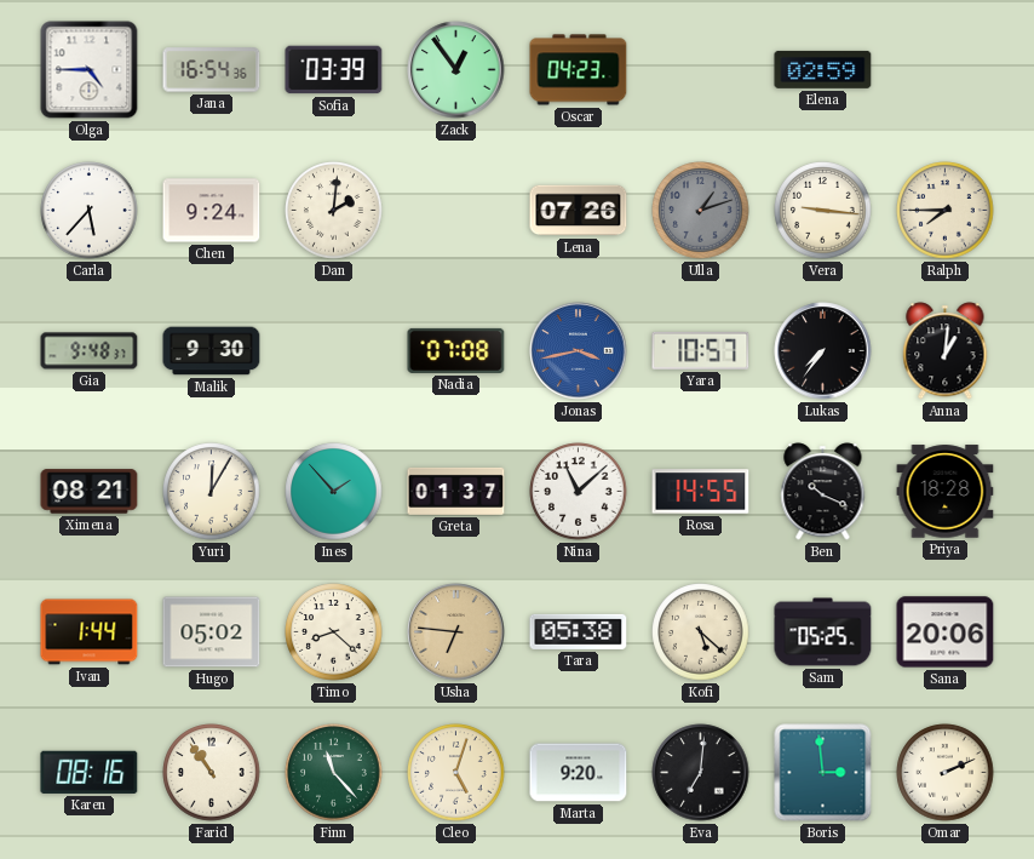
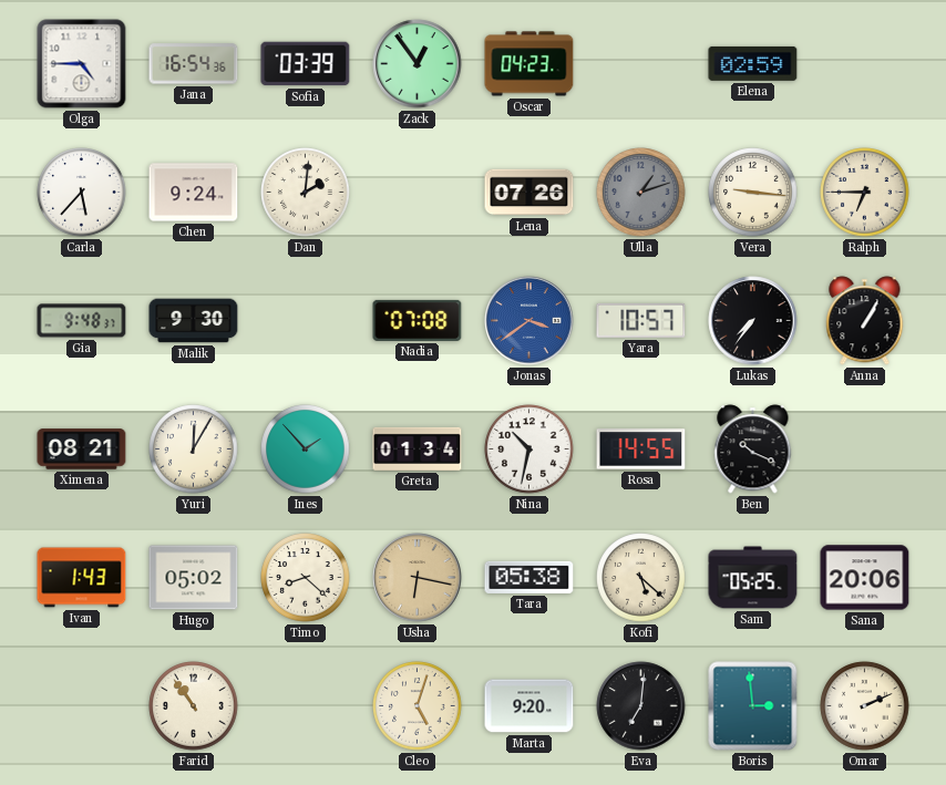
Ralph: 7:45 -> 6:45
Jonas: 3:43 -> 3:39
Anna: 1:01 -> 1:05
Greta: 01:37 -> 01:34
Nina: 11:08 -> 10:32
Priya: 18:28 -> none
Ivan: 1:44 -> 1:43
Usha: 6:46 -> 6:17
Karen: 08:16 -> none
Finn: 11:23 -> none
